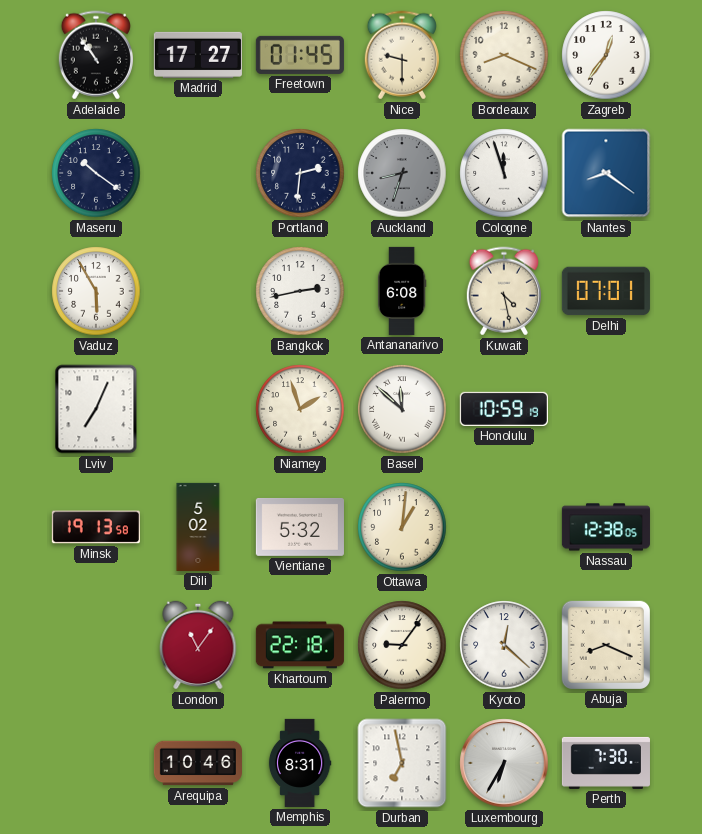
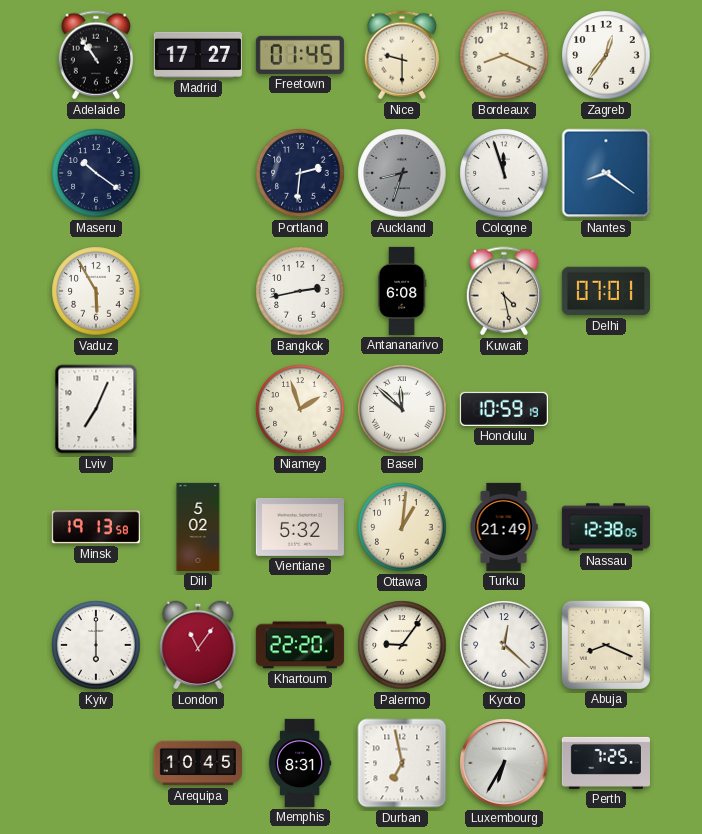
Turku: none -> 21:49
Kyiv: none -> 6:00
Khartoum: 22:18 -> 22:20
Arequipa: 10:46 -> 10:45
Perth: 7:30 -> 7:25
